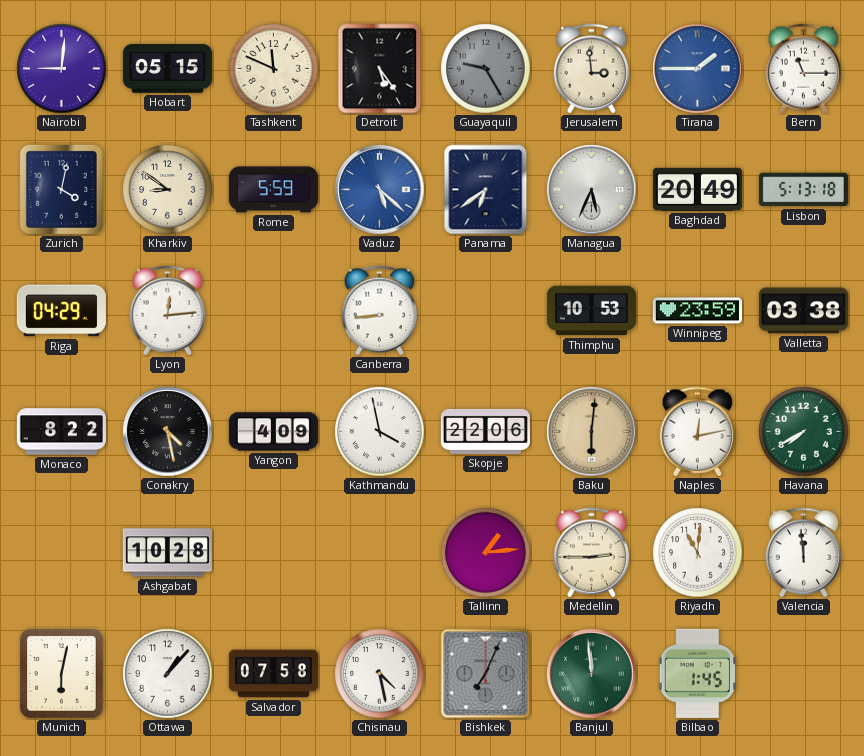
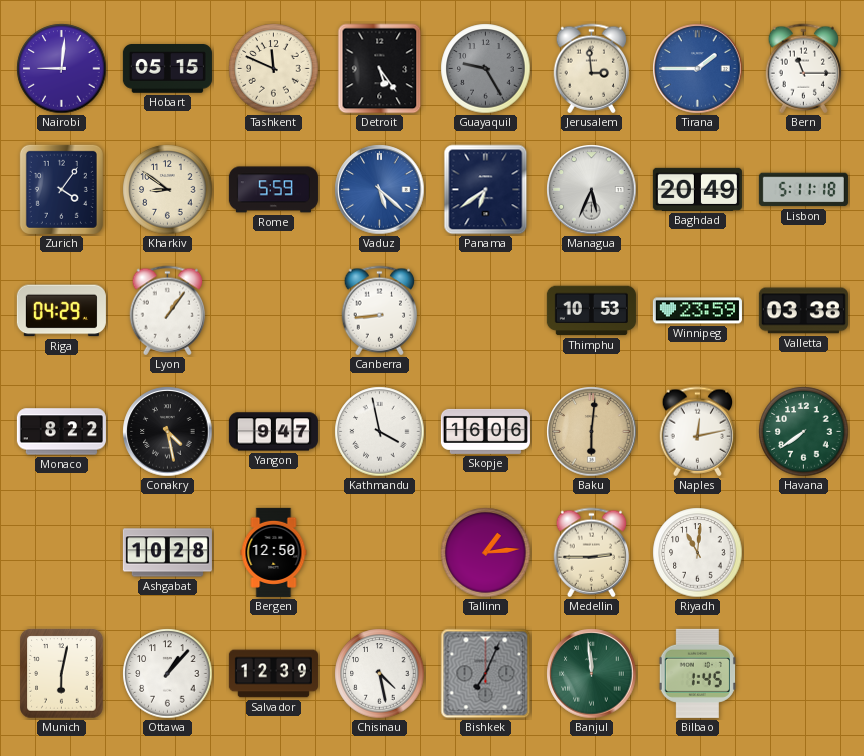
Zurich: 4:02 -> 4:06
Lisbon: 5:13 -> 5:11
Lyon: 12:14 -> 1:06
Yangon: 4:09 -> 9:47
Skopje: 22:06 -> 16:06
Havana: 7:40 -> 7:39
Bergen: none -> 12:50
Valencia: 11:59 -> none
Salvador: 07:58 -> 12:39
